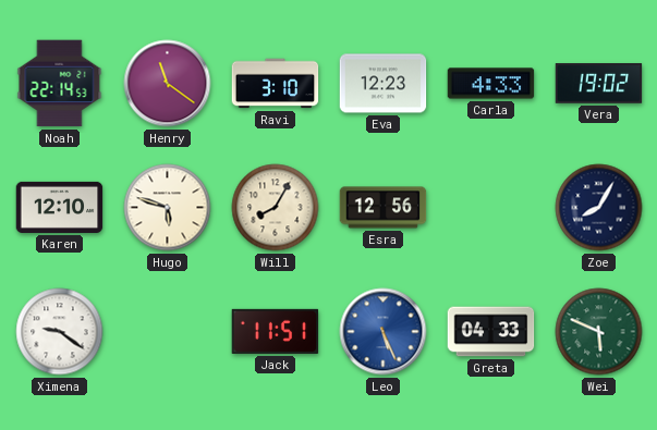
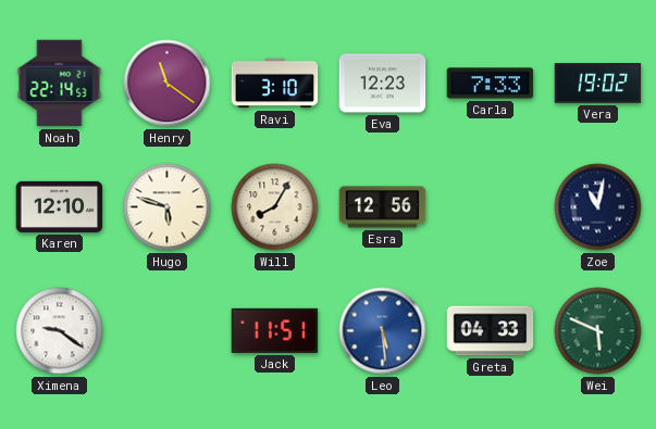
Carla: 4:33 -> 7:33
Zoe: 8:05 -> 11:02
Leo: 5:26 -> 5:29
